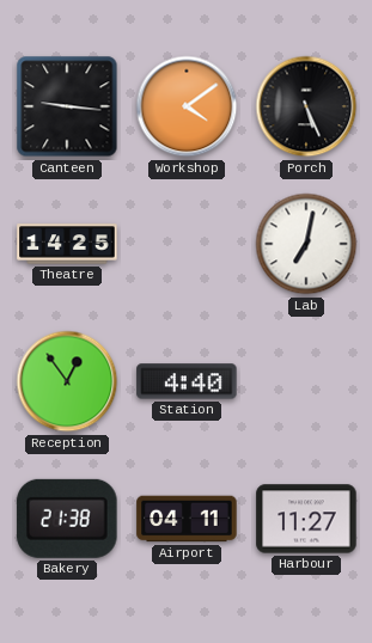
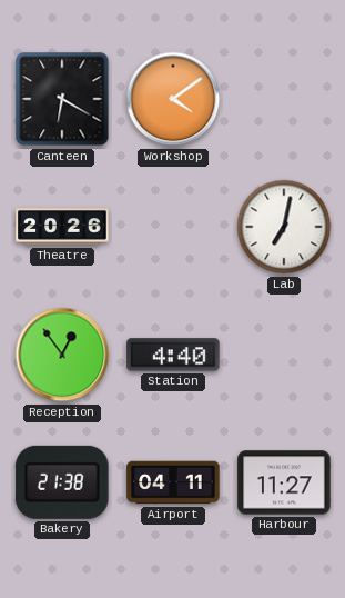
Canteen: 9:16 -> 6:20
Porch: 5:26 -> none
Theatre: 14:25 -> 20:26
